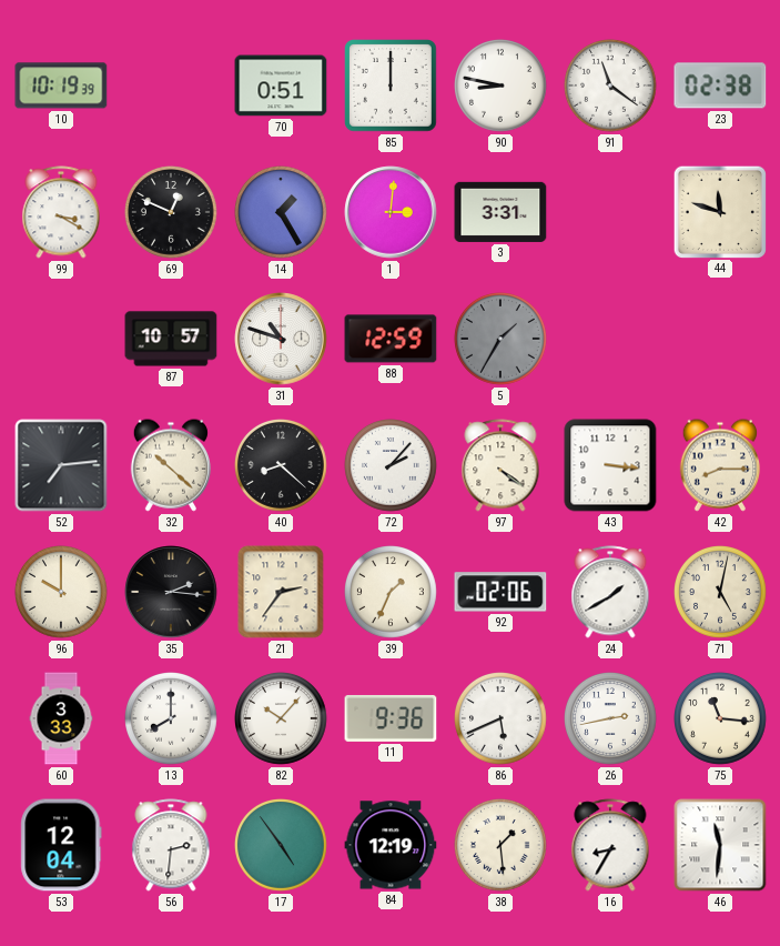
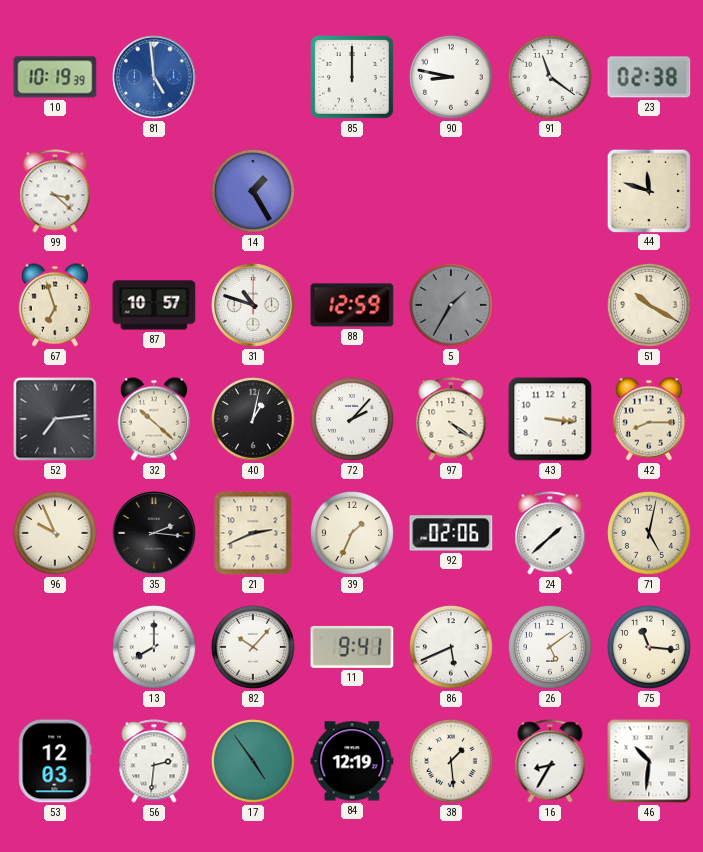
81: none -> 4:59
70: 0:51 -> none
99: 3:20 -> 3:22
69: 12:49 -> none
1: 3:01 -> none
3: 3:31 -> none
67: none -> 6:57
51: none -> 10:20
40: 8:22 -> 1:02
96: 10:00 -> 9:56
21: 2:36 -> 2:41
24: 1:40 -> 1:38
60: 3:33 -> none
11: 9:36 -> 9:41
26: 2:43 -> 5:09
53: 12:04 -> 12:03
46: 11:31 -> 10:31
